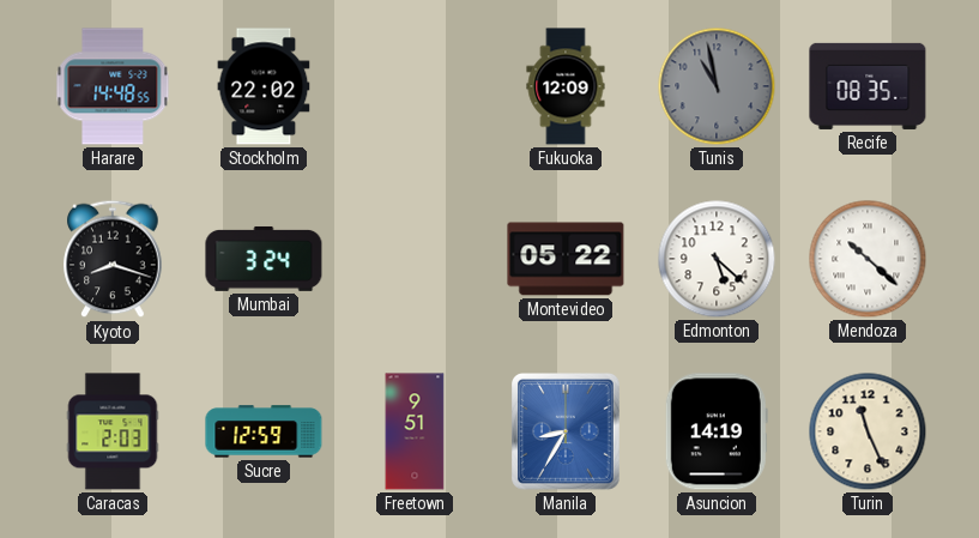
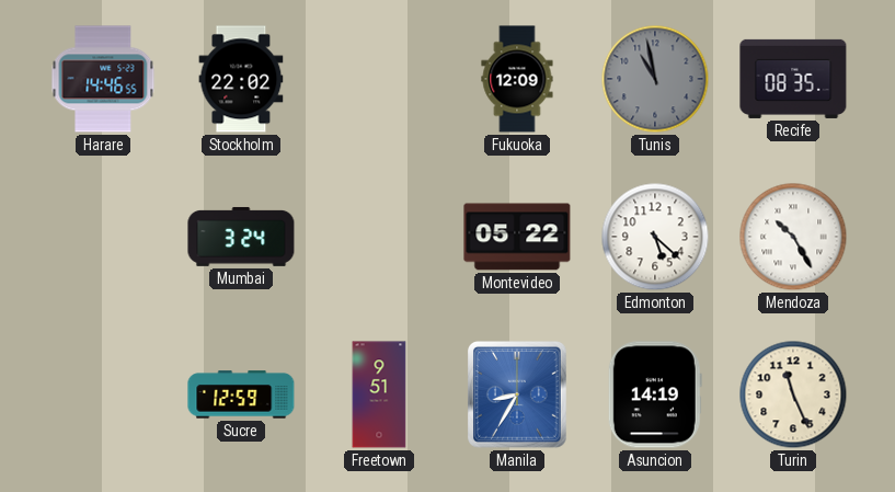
Harare: 14:48 -> 14:46
Kyoto: 8:18 -> none
Mendoza: 10:22 -> 10:25
Caracas: 2:03 -> none
